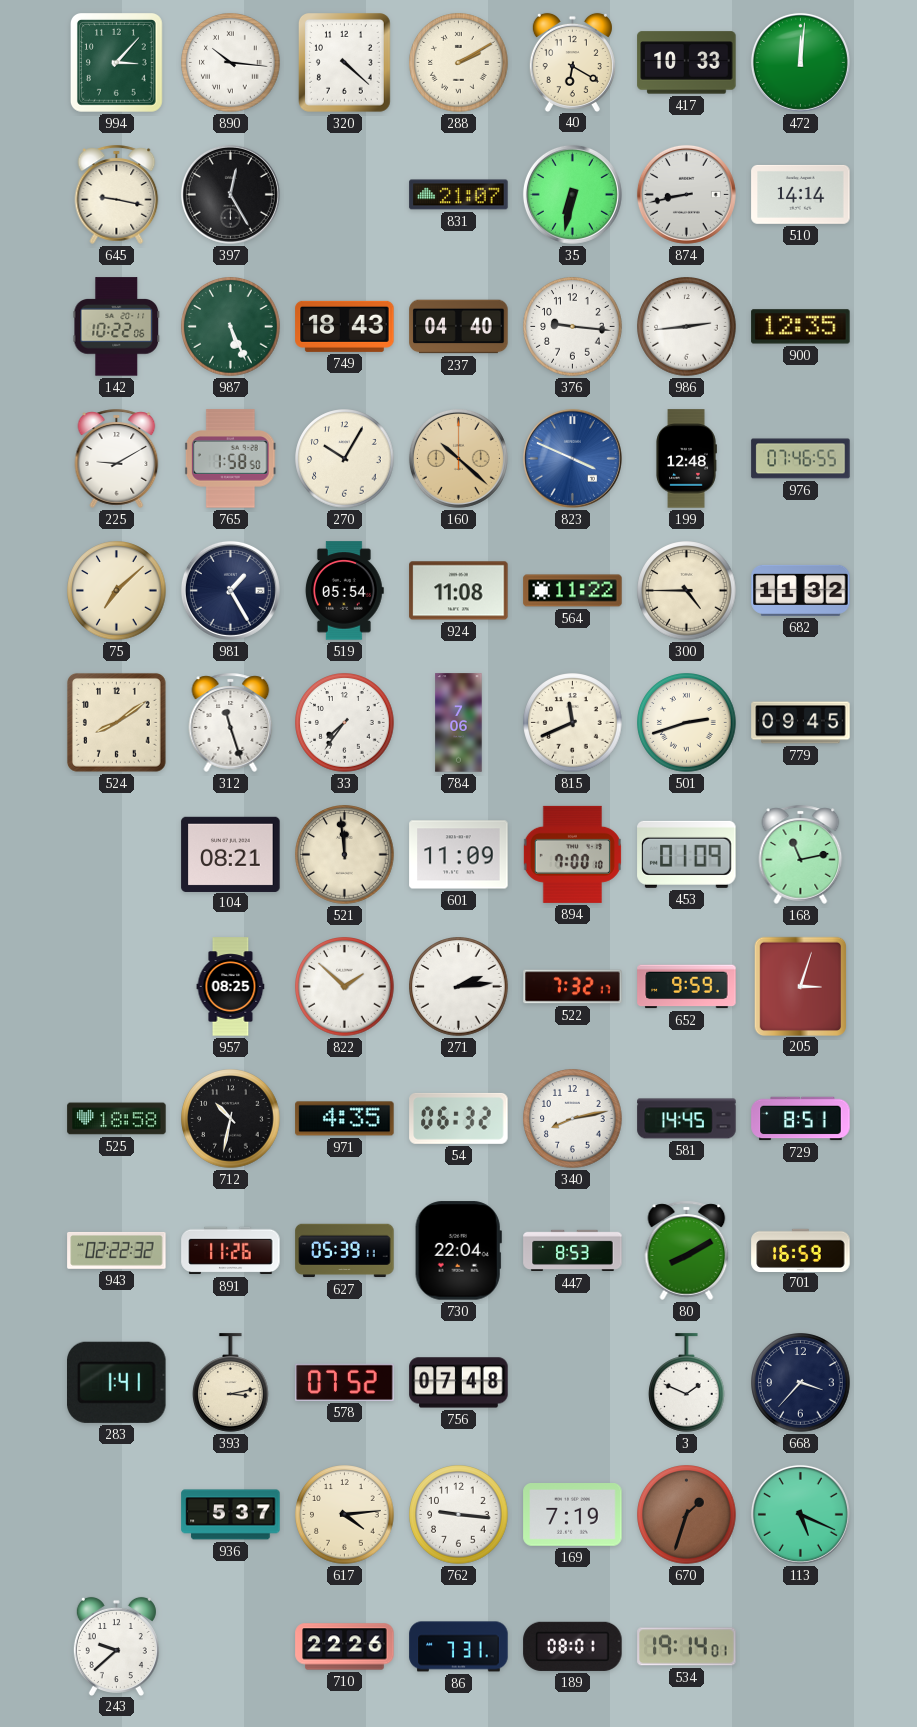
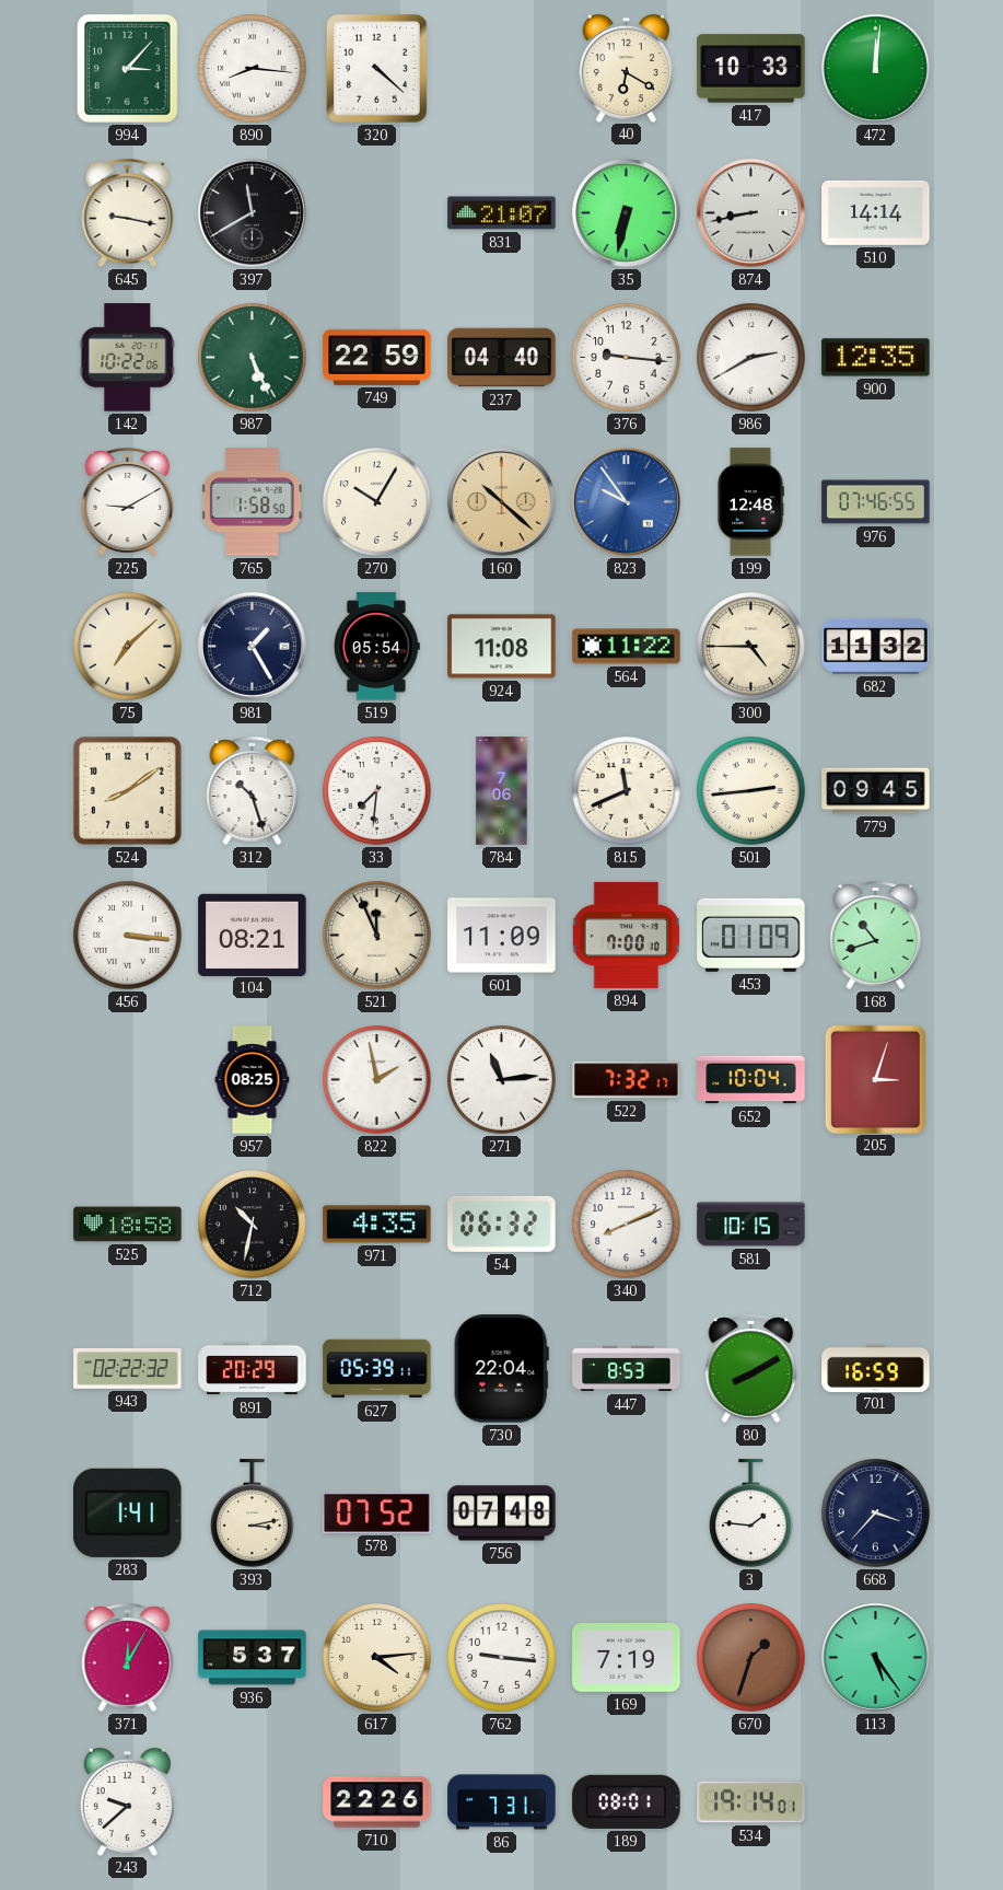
890: 10:16 -> 8:16
288: 2:10 -> none
397: 12:25 -> 11:40
749: 18:43 -> 22:59
986: 2:44 -> 2:40
823: 3:49 -> 9:54
312: 11:27 -> 10:27
33: 7:36 -> 7:31
501: 2:42 -> 2:44
456: none -> 3:16
521: 11:59 -> 11:56
168: 11:13 -> 10:42
822: 1:52 -> 1:58
271: 2:14 -> 11:14
652: 9:59 -> 10:04
340: 8:13 -> 8:11
581: 14:45 -> 10:15
729: 8:51 -> none
891: 11:26 -> 20:29
3: 1:49 -> 1:46
371: none -> 12:05
113: 5:19 -> 5:24
